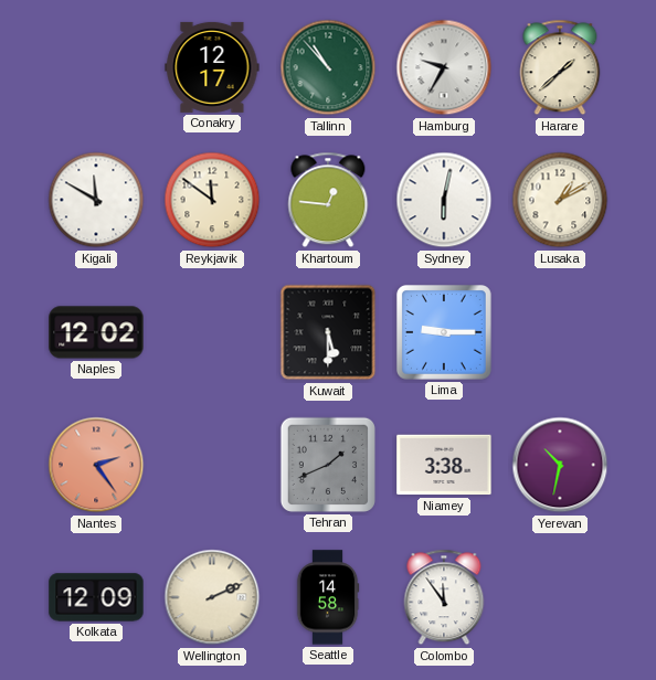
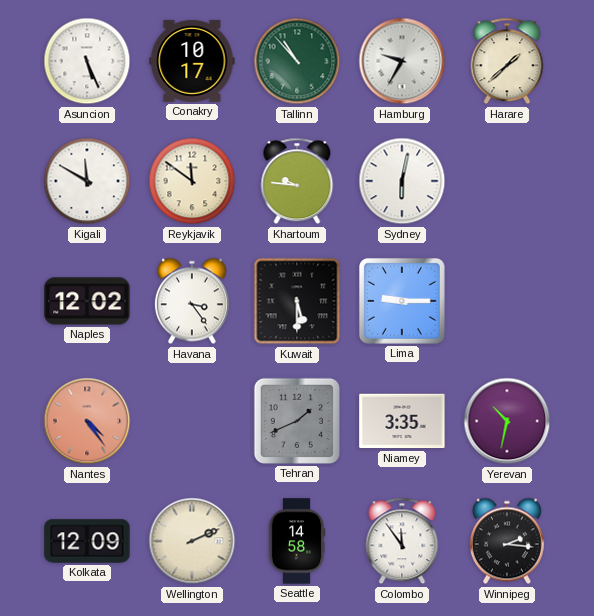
Asuncion: none -> 5:26
Conakry: 12:17 -> 10:17
Khartoum: 12:46 -> 9:46
Lusaka: 1:10 -> none
Havana: none -> 3:24
Nantes: 2:24 -> 4:24
Niamey: 3:38 -> 3:35
Winnipeg: none -> 2:16
